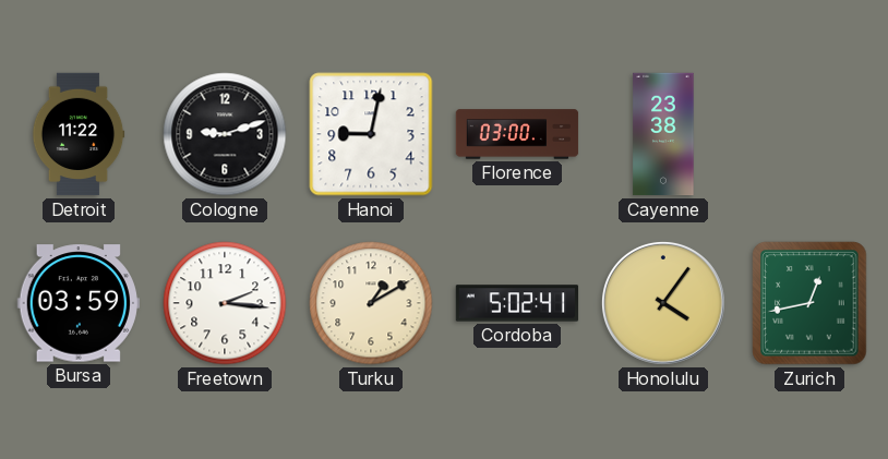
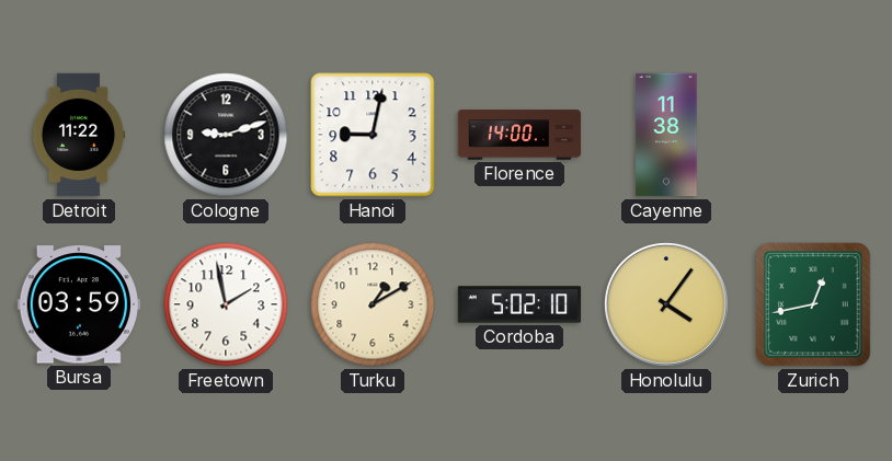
Florence: 03:00 -> 14:00
Cayenne: 23:38 -> 11:38
Freetown: 2:16 -> 1:58
Cordoba: 5:02:41 -> 5:02:10
